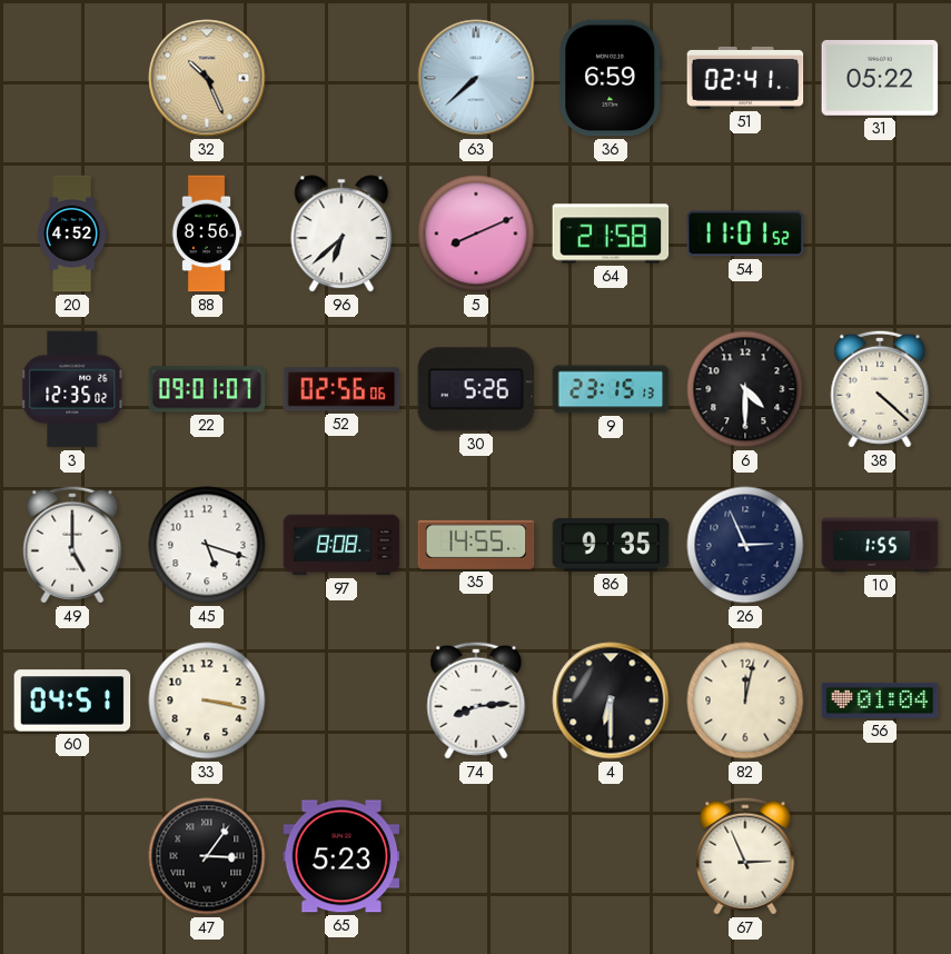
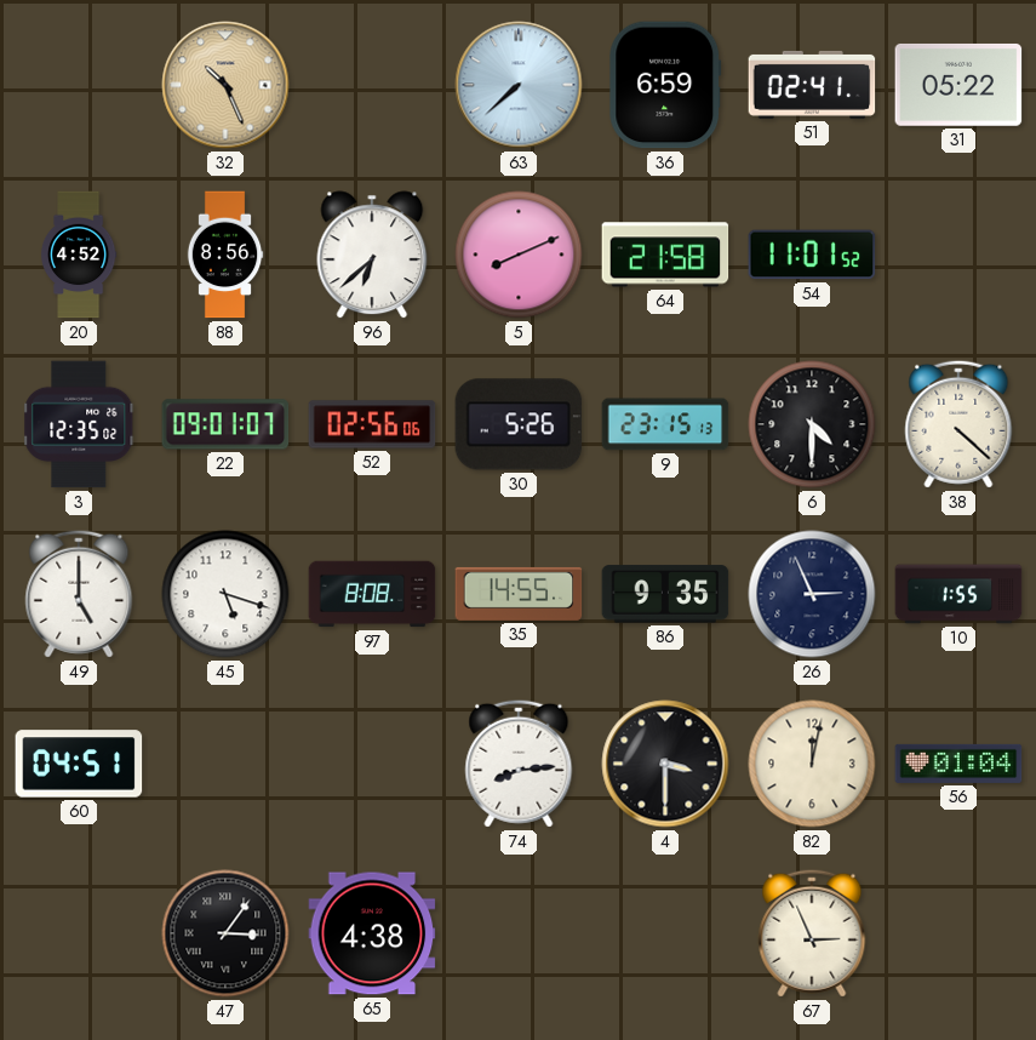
33: 3:17 -> none
4: 6:30 -> 3:30
65: 5:23 -> 4:38
